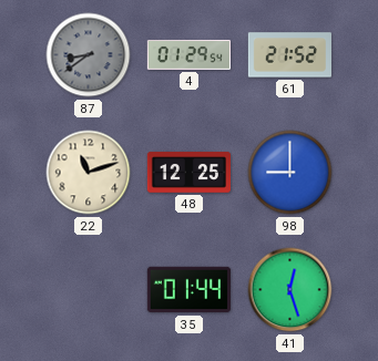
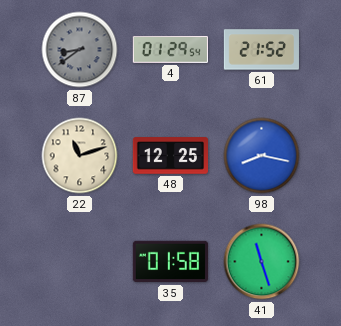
98: 9:00 -> 8:17
35: 01:44 -> 01:58
41: 12:27 -> 11:27
